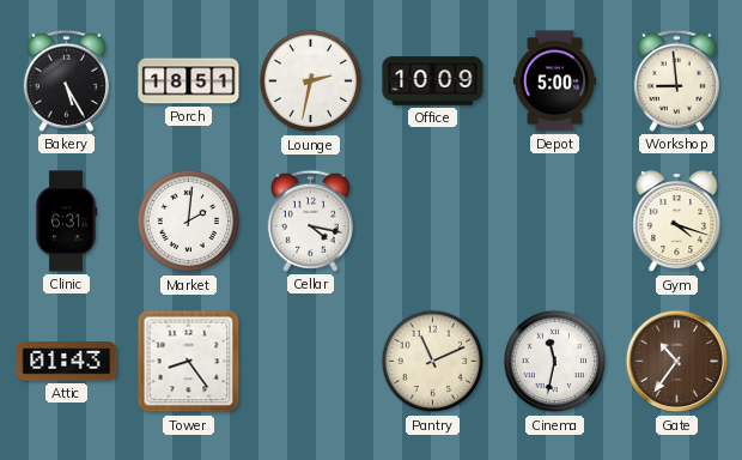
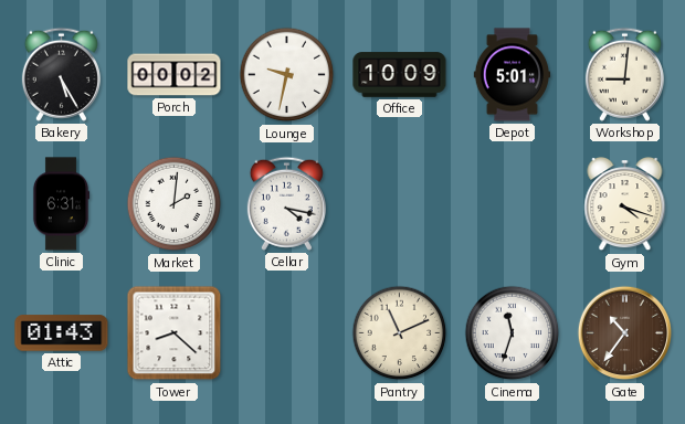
Porch: 18:51 -> 00:02
Lounge: 2:32 -> 9:32
Depot: 5:00 -> 5:01
Workshop: 8:59 -> 9:01
Tower: 8:24 -> 8:22
Cinema: 11:32 -> 11:33
